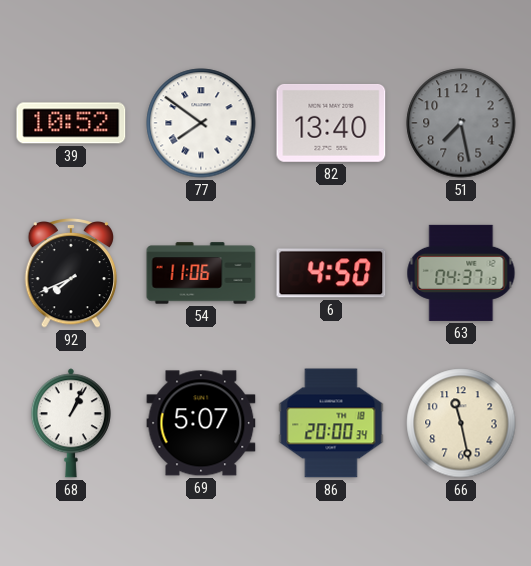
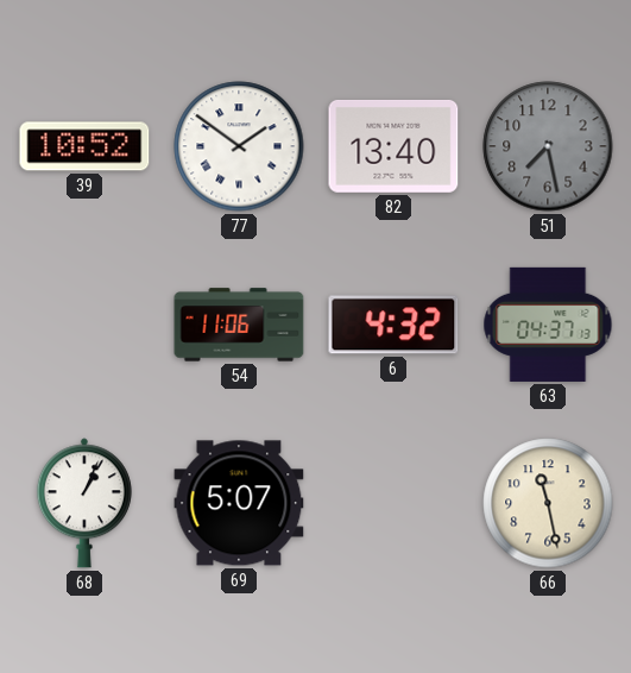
77: 7:51 -> 1:51
92: 7:41 -> none
6: 4:50 -> 4:32
86: 20:00 -> none
